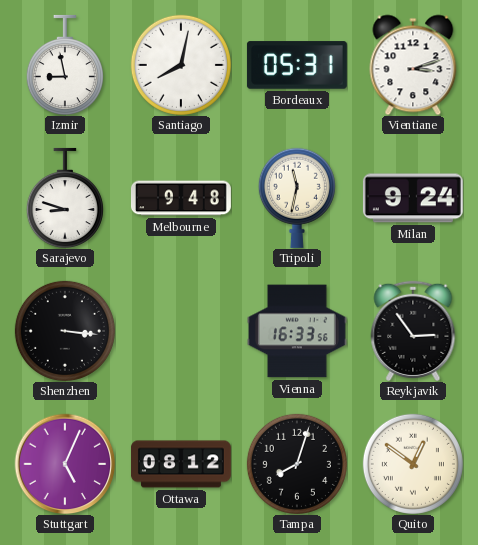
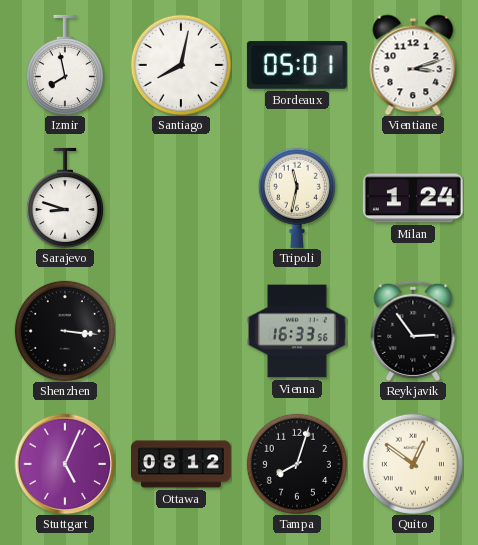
Izmir: 8:58 -> 7:58
Bordeaux: 05:31 -> 05:01
Melbourne: 9:48 -> none
Milan: 9:24 -> 1:24
